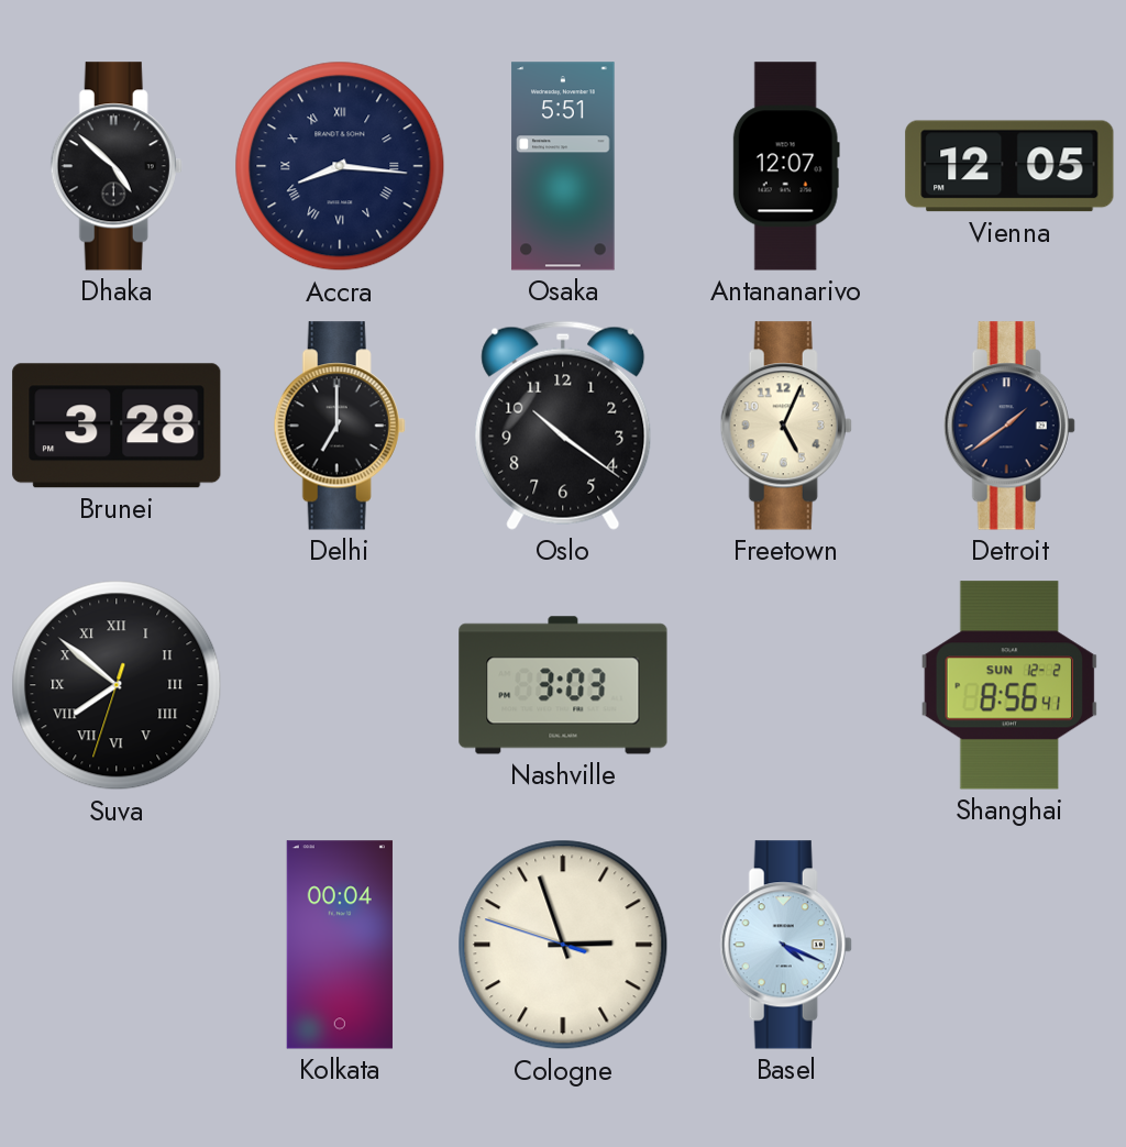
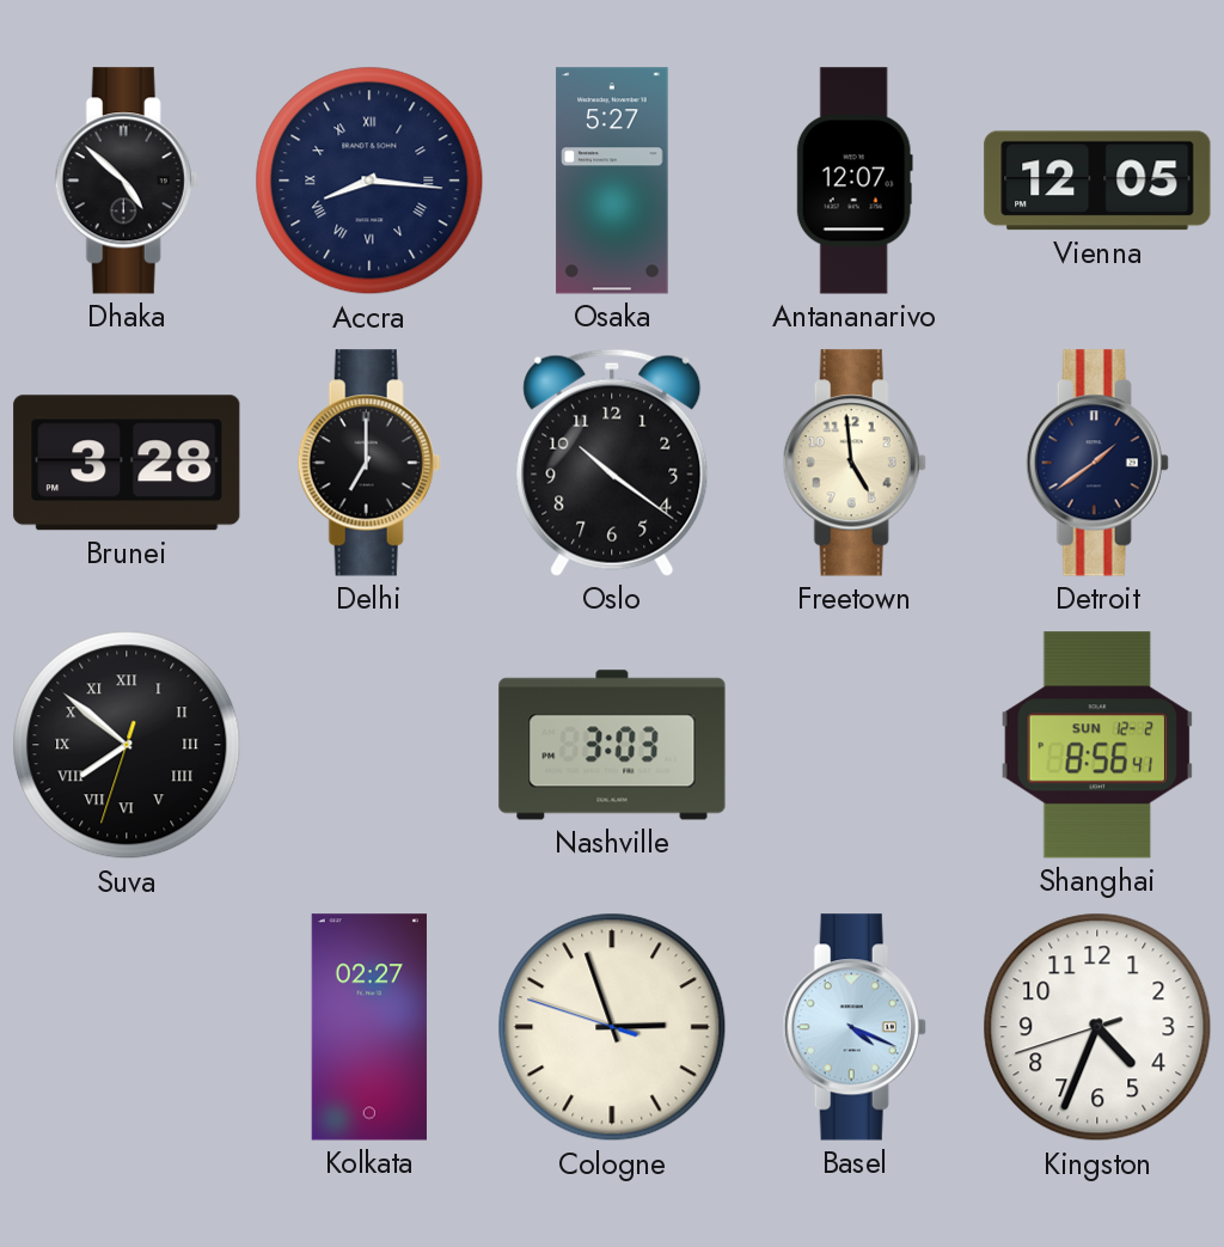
Osaka: 5:51 -> 5:27
Freetown: 5:04 -> 4:59
Kolkata: 00:04 -> 02:27
Kingston: none -> 4:33
